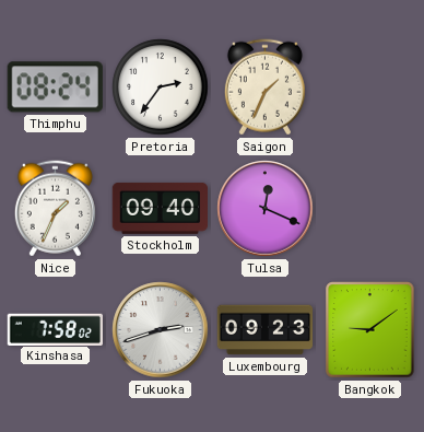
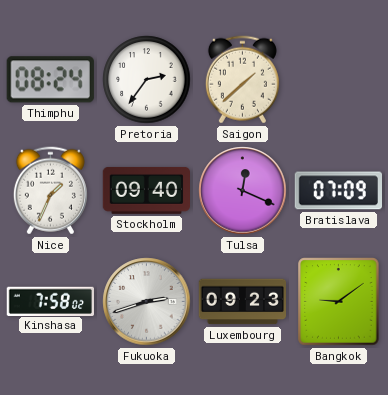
Saigon: 1:34 -> 1:38
Bratislava: none -> 07:09
